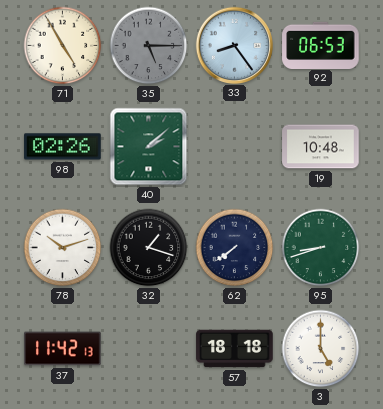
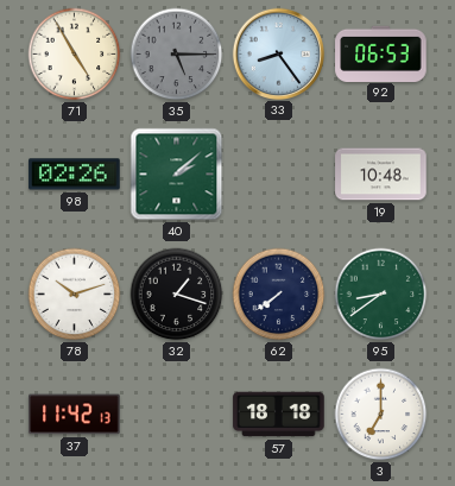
95: 8:42 -> 8:39
3: 5:00 -> 7:00
